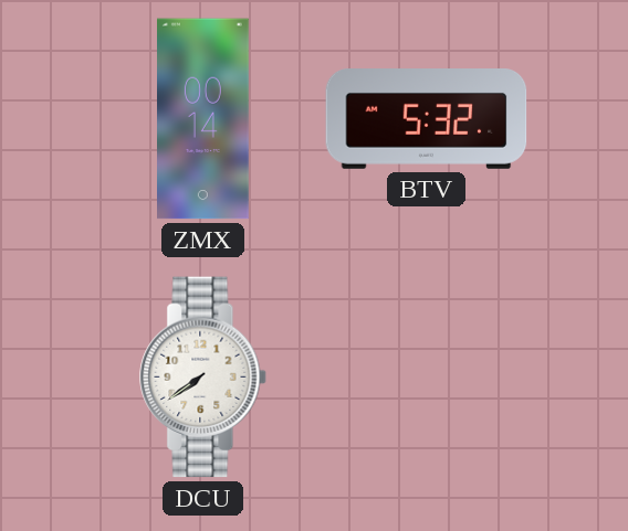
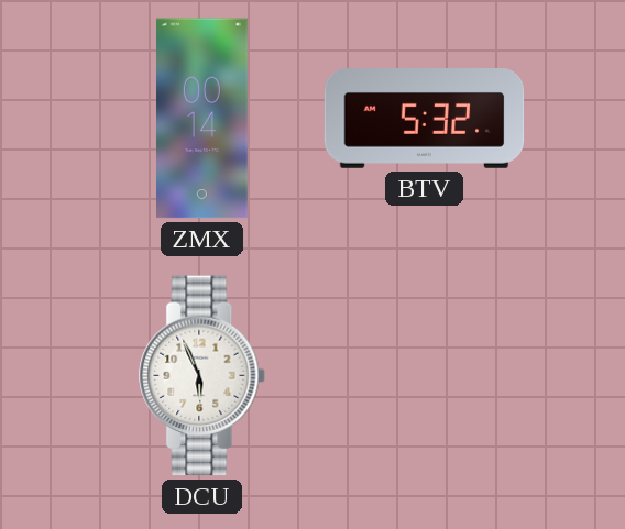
DCU: 7:39 -> 5:56
